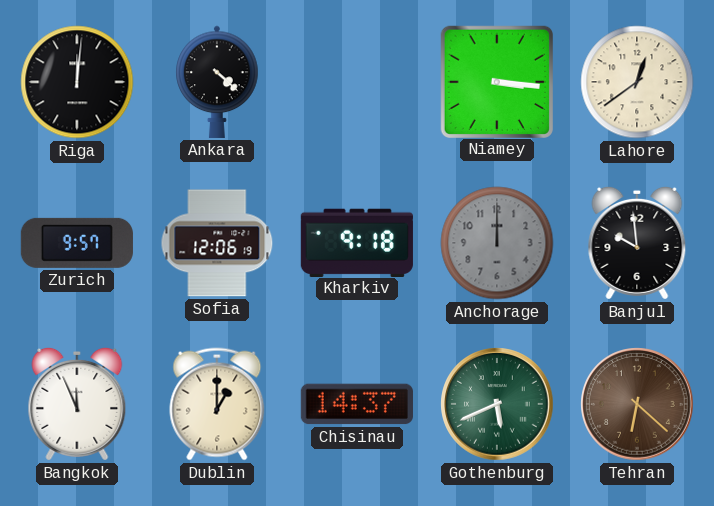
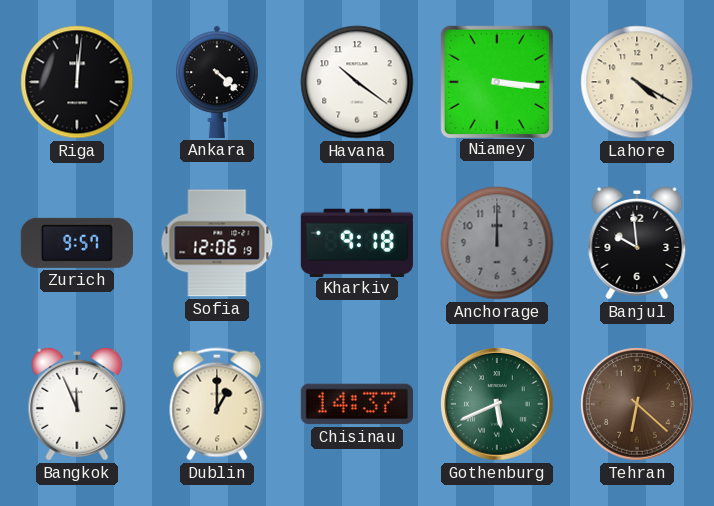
Havana: none -> 10:21
Lahore: 12:39 -> 4:20
